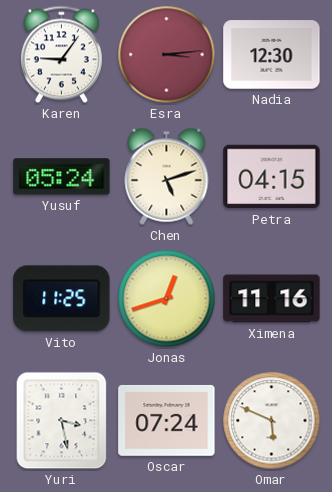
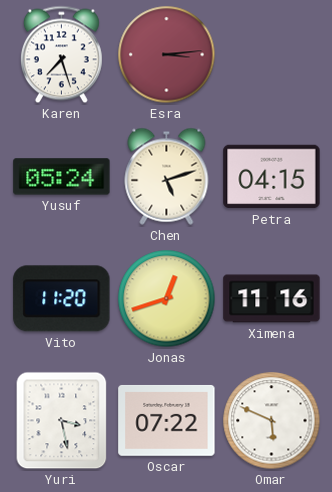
Karen: 9:06 -> 7:27
Nadia: 12:30 -> none
Vito: 11:25 -> 11:20
Oscar: 07:24 -> 07:22
